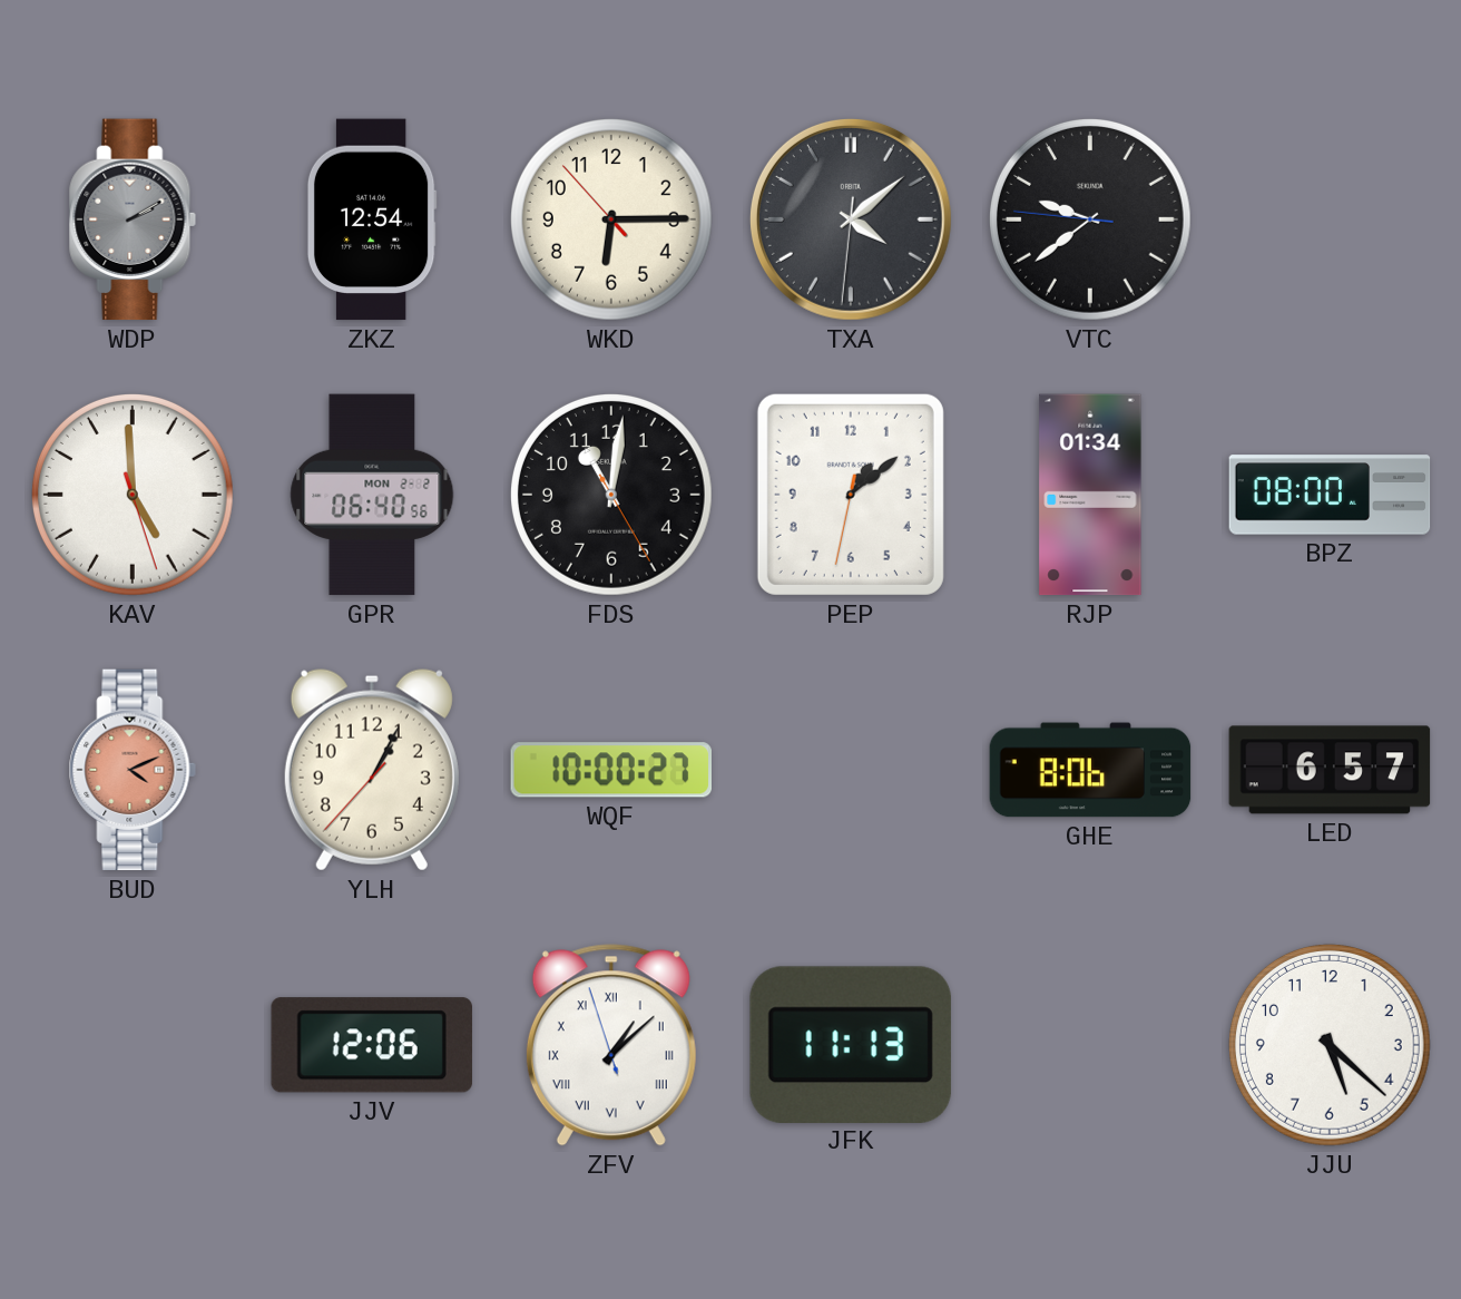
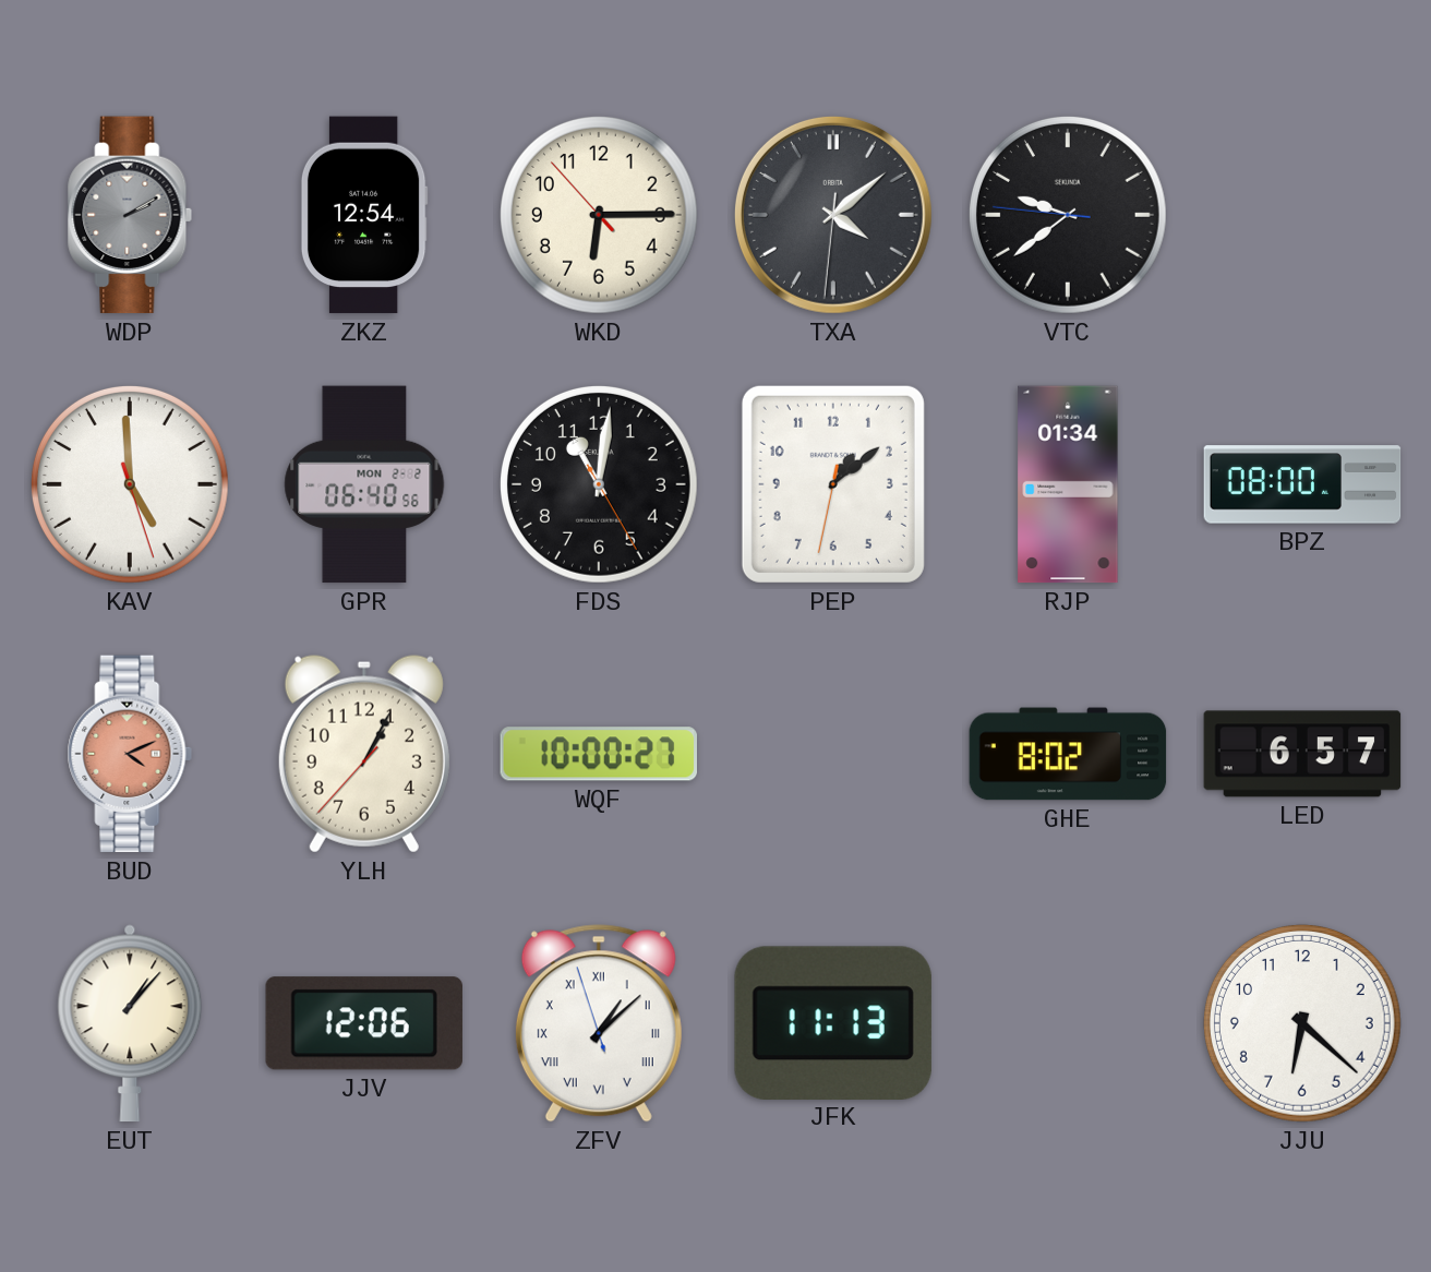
GHE: 8:06 -> 8:02
EUT: none -> 1:07
JJU: 5:22 -> 6:22
